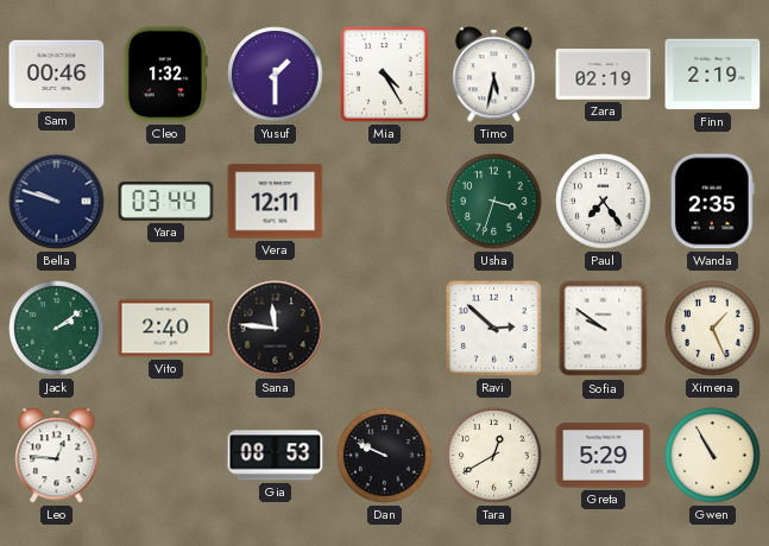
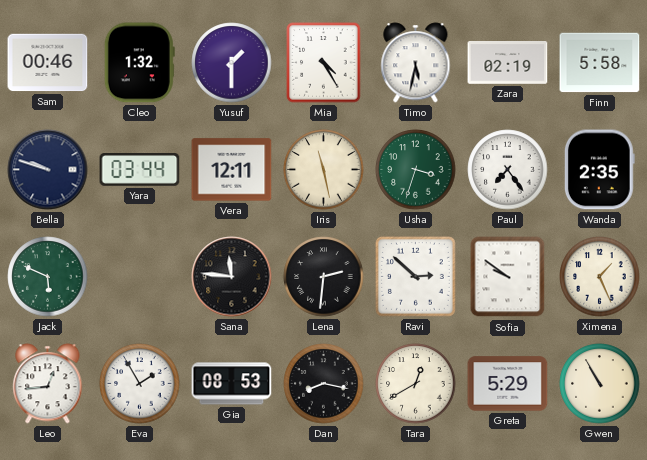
Finn: 2:19 -> 5:58
Iris: none -> 11:28
Jack: 2:09 -> 5:49
Vito: 2:40 -> none
Lena: none -> 2:31
Leo: 12:46 -> 12:44
Eva: none -> 1:55
Dan: 9:49 -> 8:17
